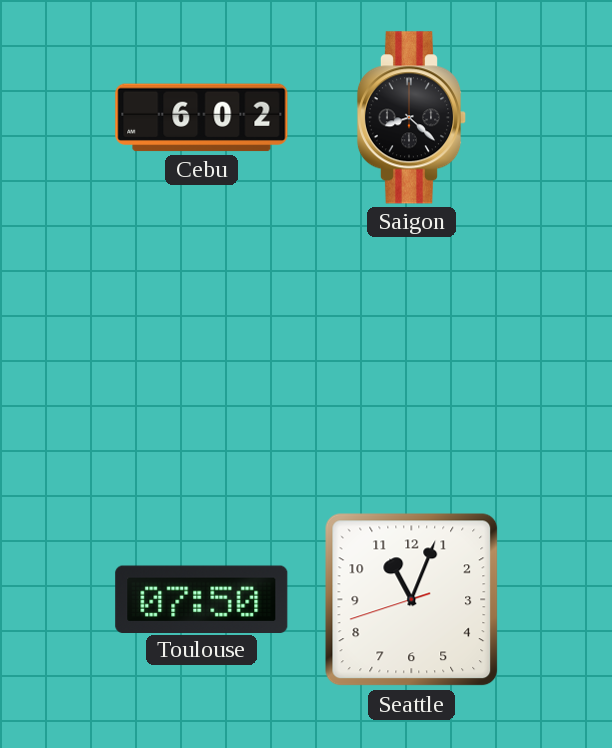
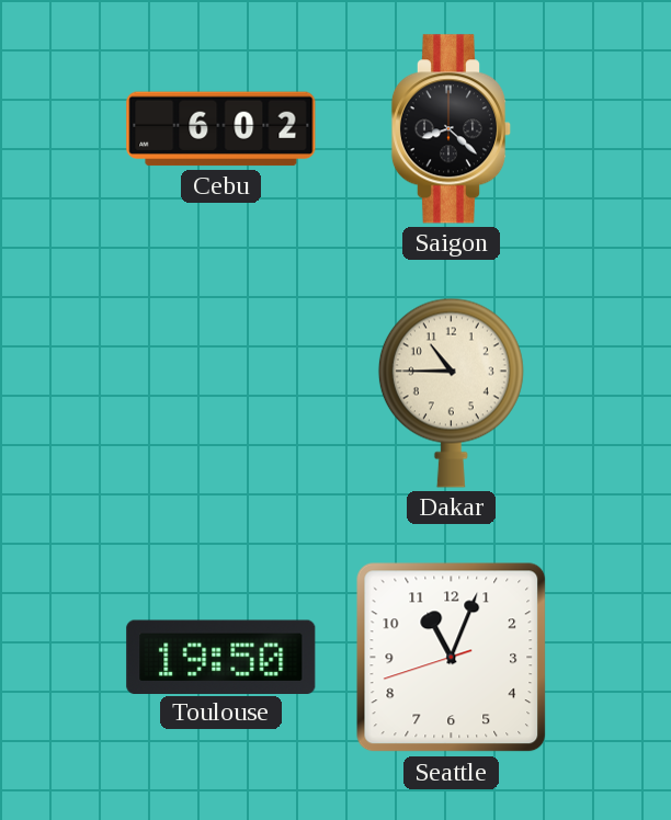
Dakar: none -> 10:45
Toulouse: 07:50 -> 19:50
